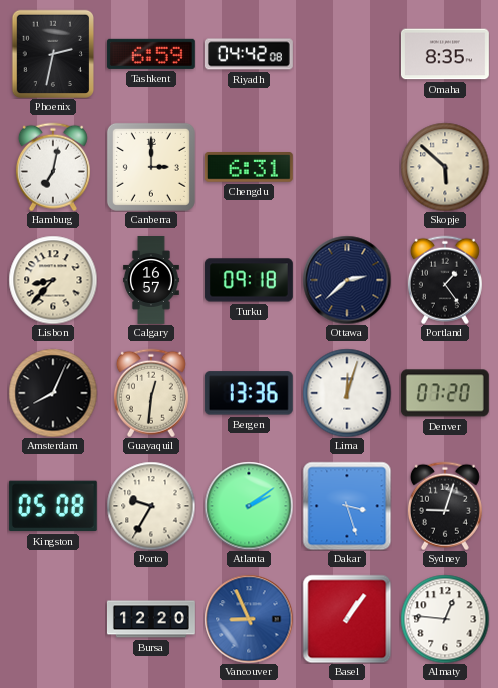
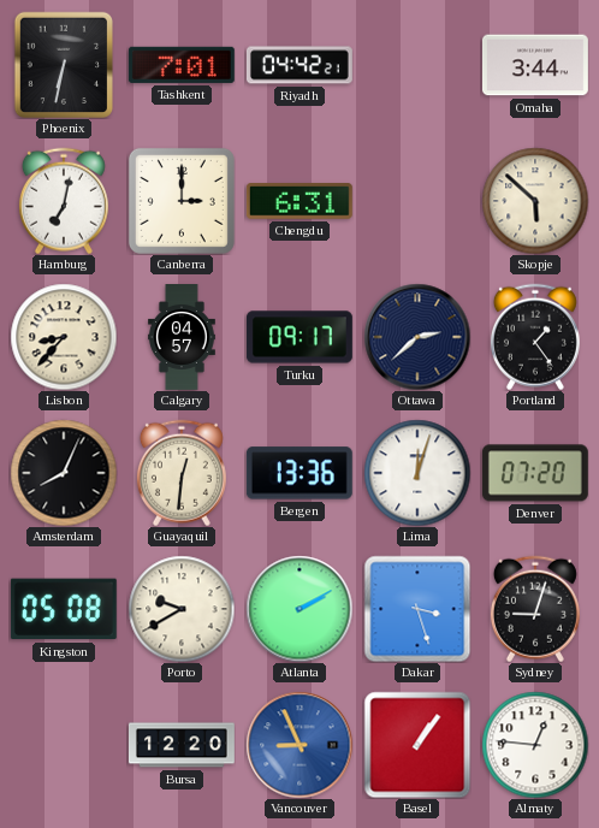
Phoenix: 2:32 -> 6:32
Tashkent: 6:59 -> 7:01
Riyadh: 04:42:08 -> 04:42:21
Omaha: 8:35 -> 3:44
Calgary: 16:57 -> 04:57
Turku: 09:18 -> 09:17
Porto: 9:35 -> 9:40
Atlanta: 2:09 -> 2:10
